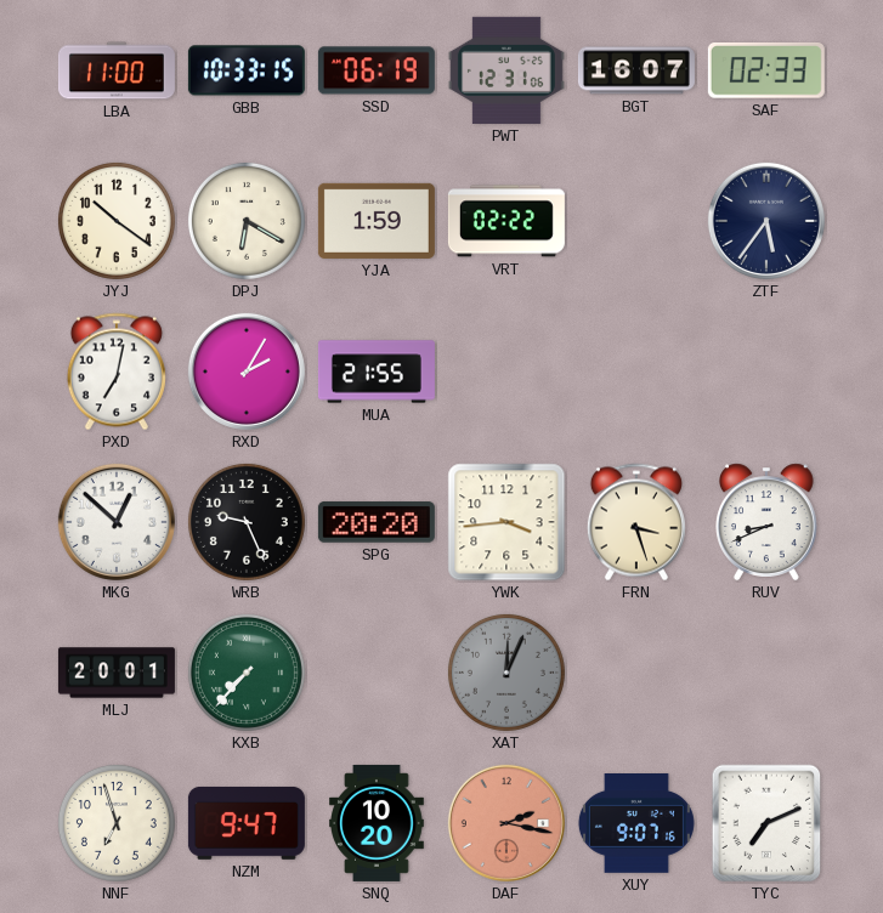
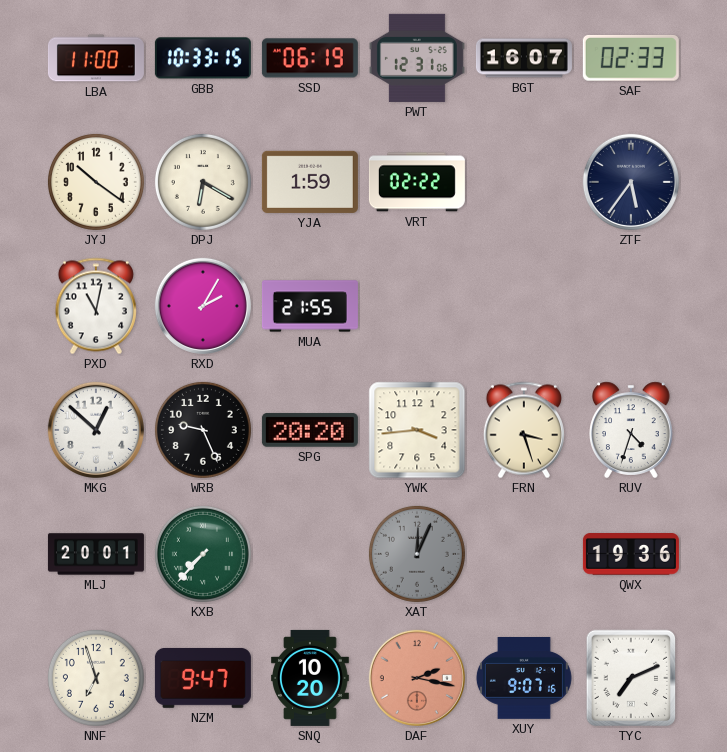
PXD: 7:02 -> 11:02
RUV: 8:41 -> 4:33
QWX: none -> 19:36
